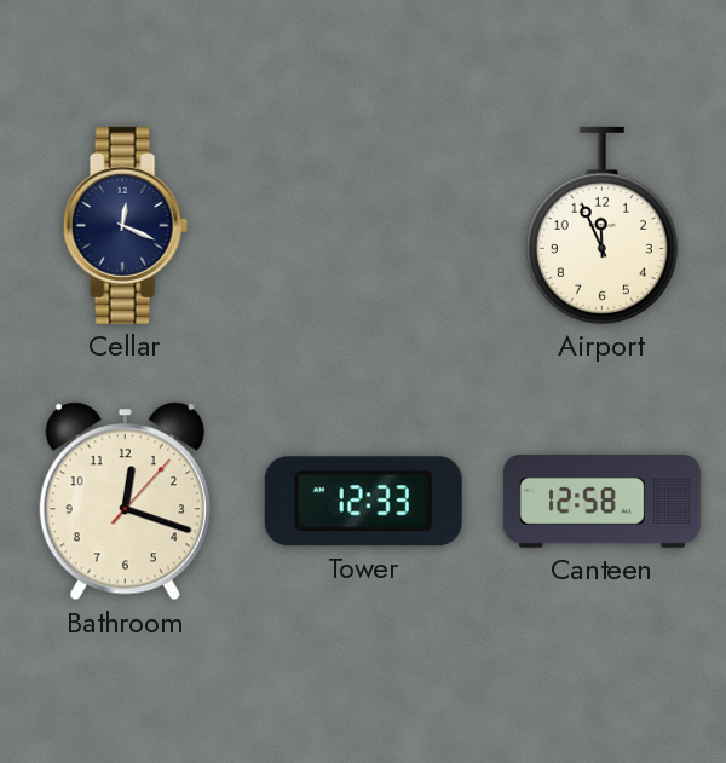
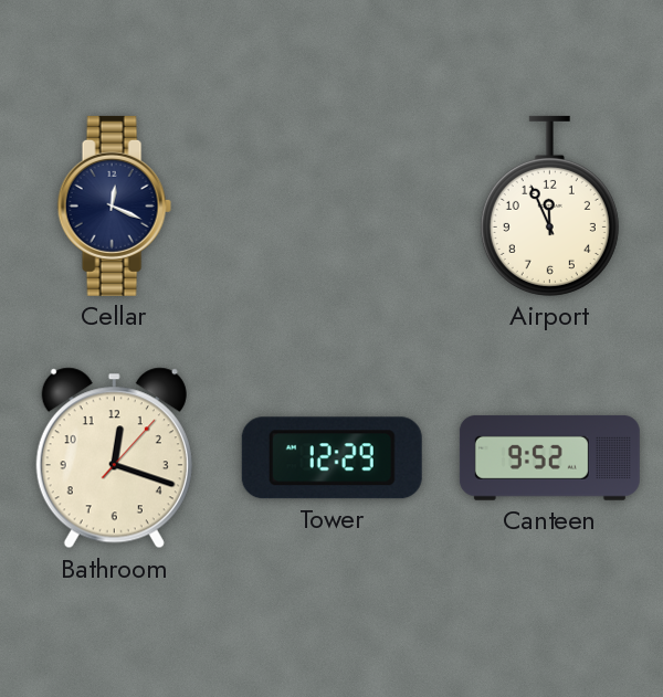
Tower: 12:33 -> 12:29
Canteen: 12:58 -> 9:52
